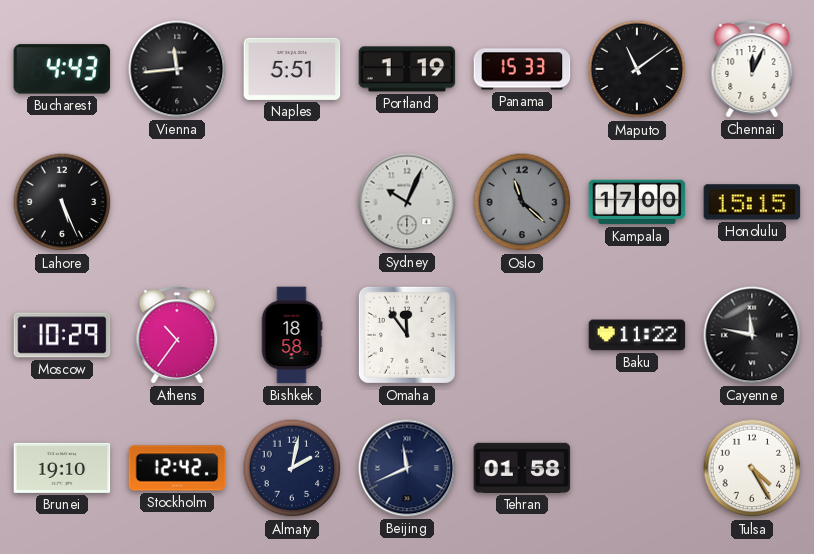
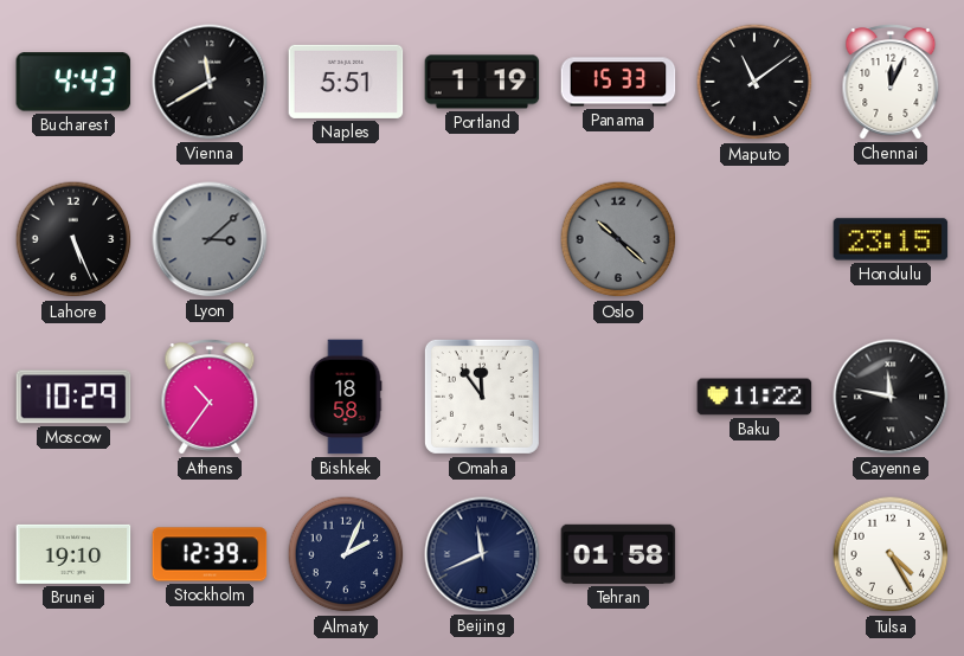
Vienna: 11:44 -> 11:40
Lyon: none -> 3:08
Sydney: 10:04 -> none
Oslo: 11:22 -> 10:22
Kampala: 17:00 -> none
Honolulu: 15:15 -> 23:15
Stockholm: 12:42 -> 12:39
Almaty: 2:02 -> 2:04
